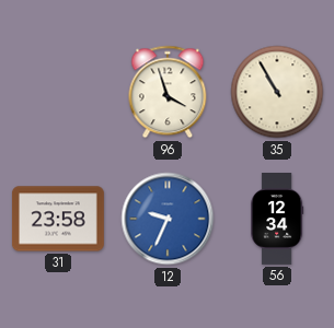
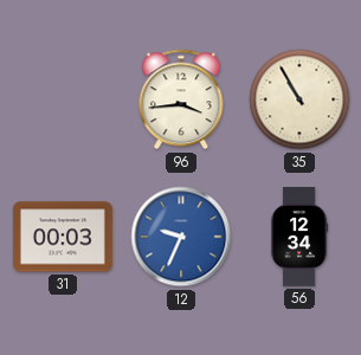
96: 3:57 -> 3:44
31: 23:58 -> 00:03
